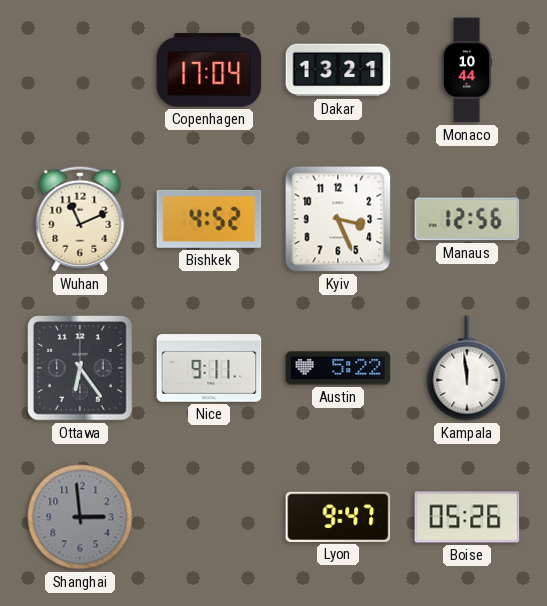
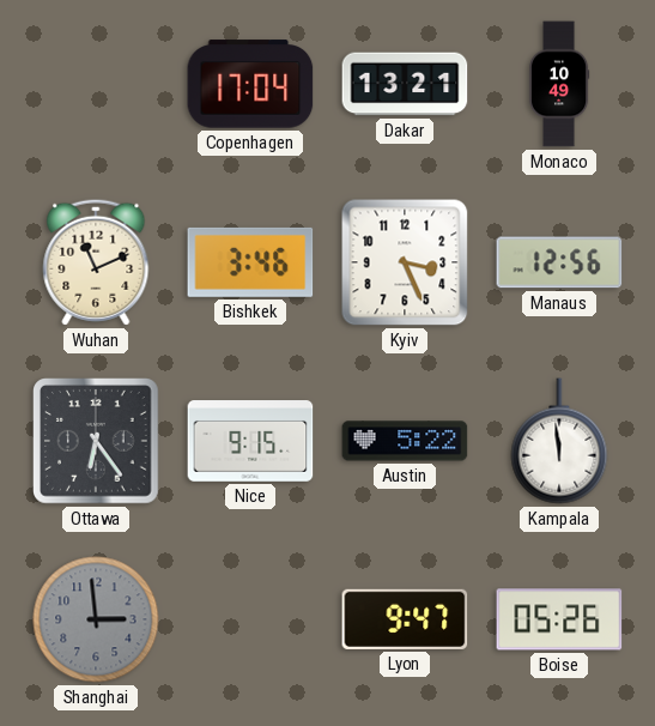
Monaco: 10:44 -> 10:49
Bishkek: 4:52 -> 3:46
Nice: 9:11 -> 9:15
